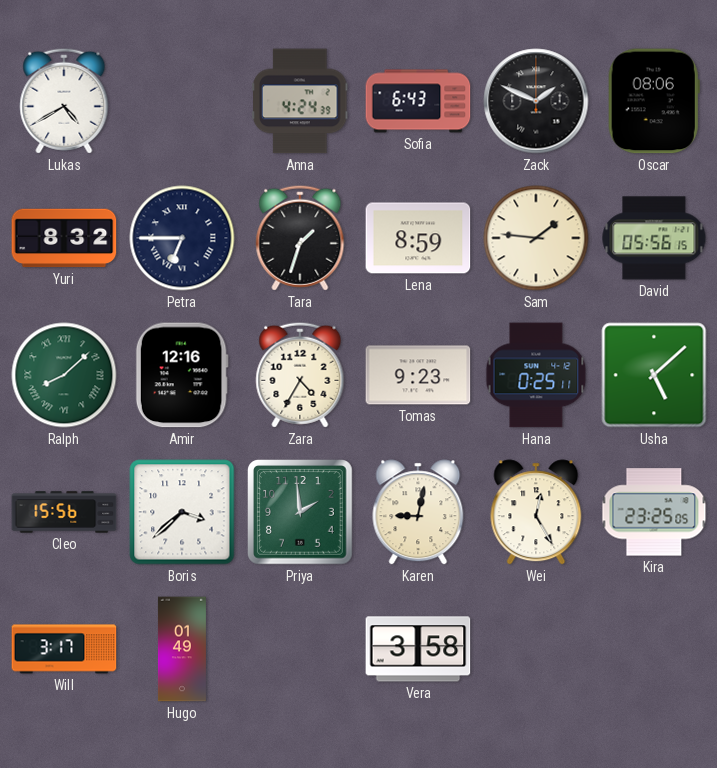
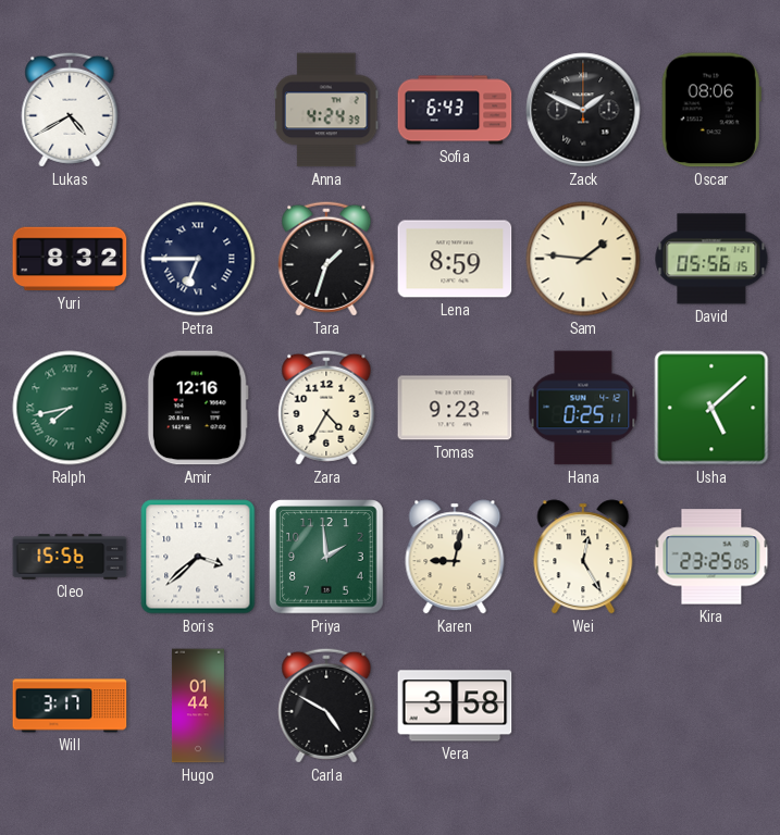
Ralph: 8:08 -> 7:43
Hugo: 01:49 -> 01:44
Carla: none -> 4:50
